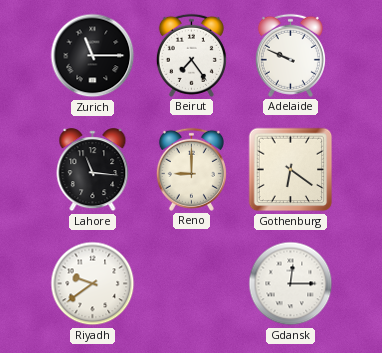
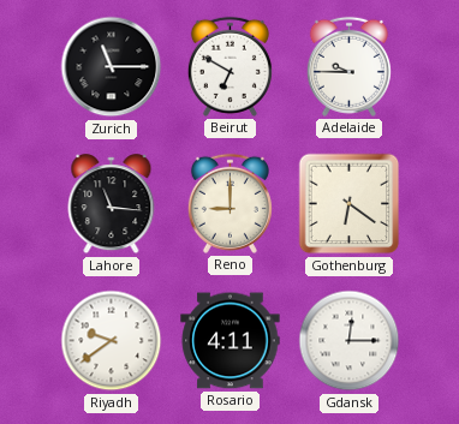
Beirut: 7:24 -> 6:50
Adelaide: 9:49 -> 9:45
Rosario: none -> 4:11
